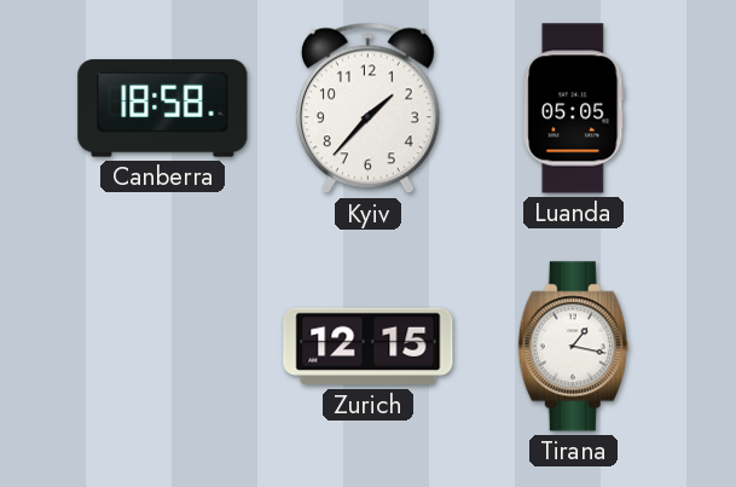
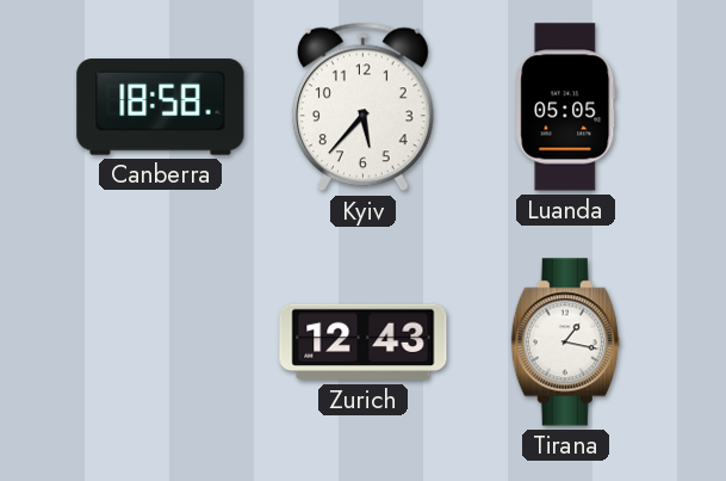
Kyiv: 1:37 -> 5:37
Zurich: 12:15 -> 12:43
